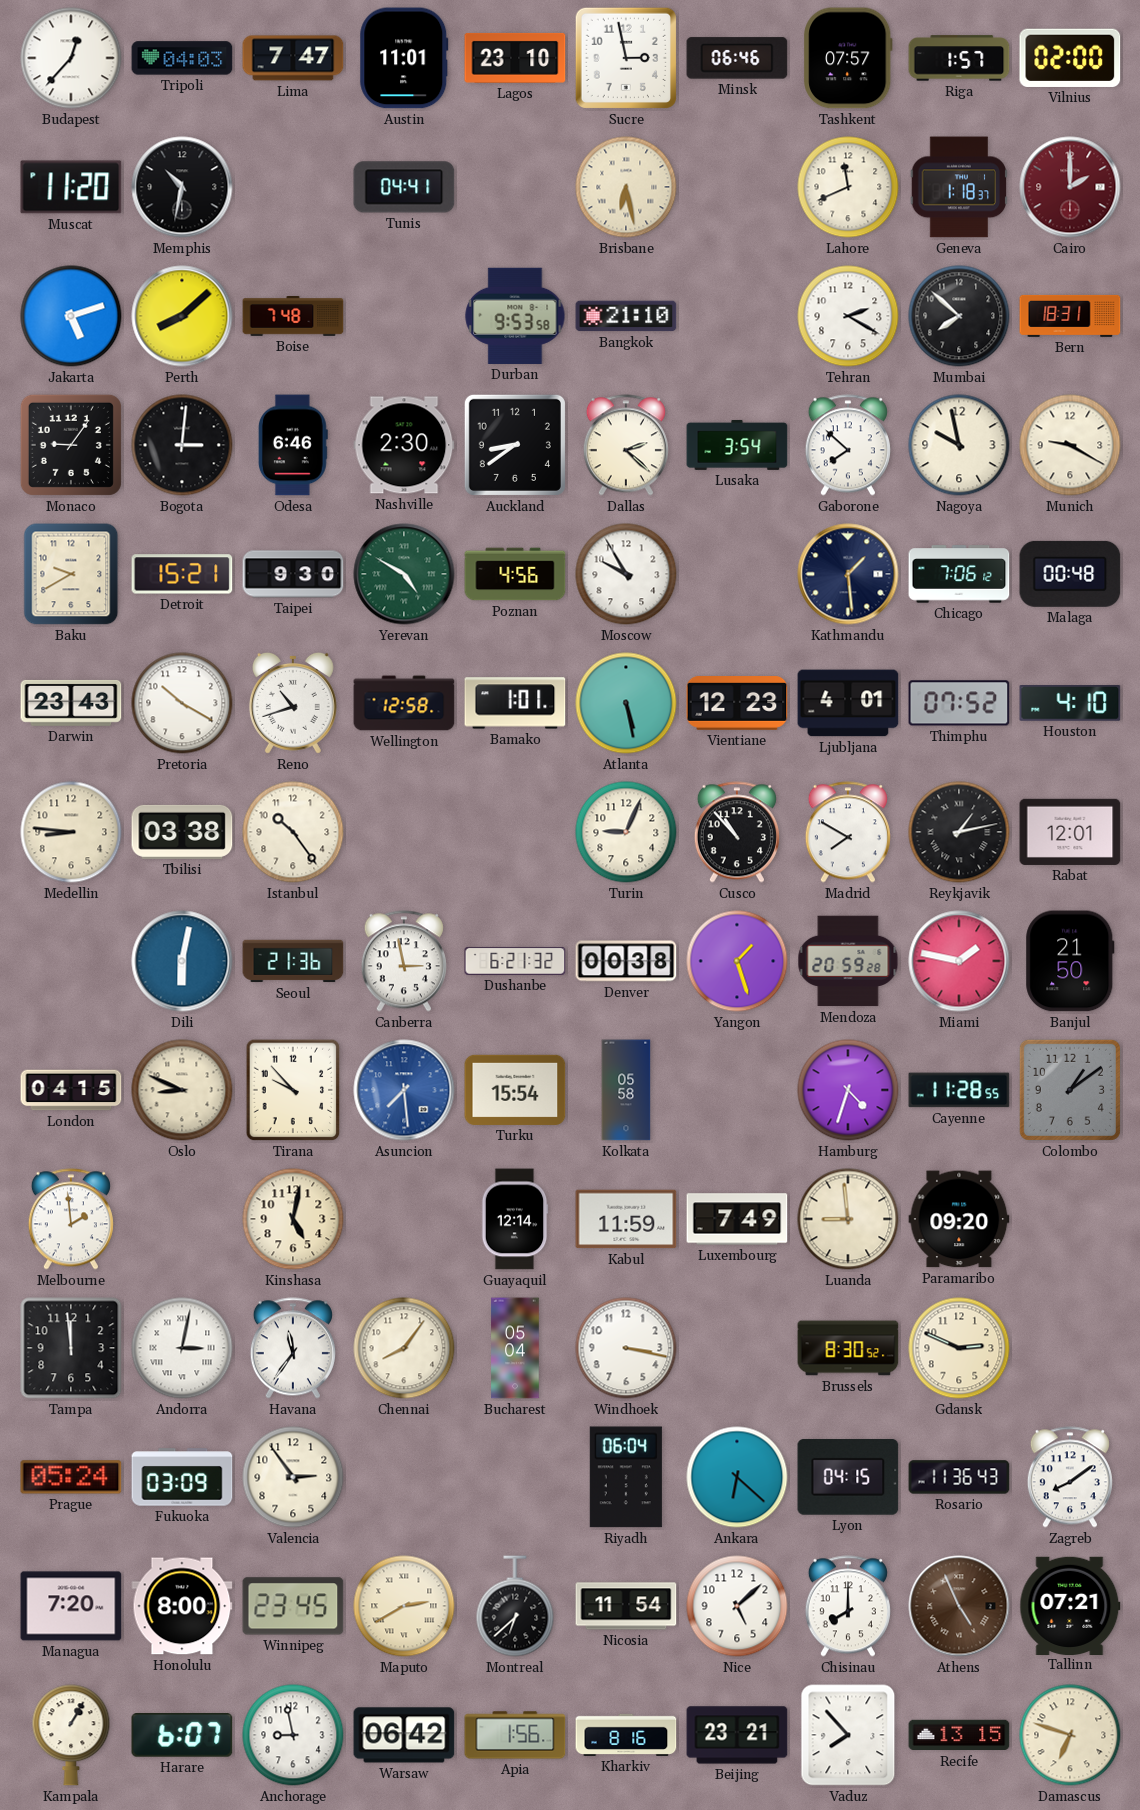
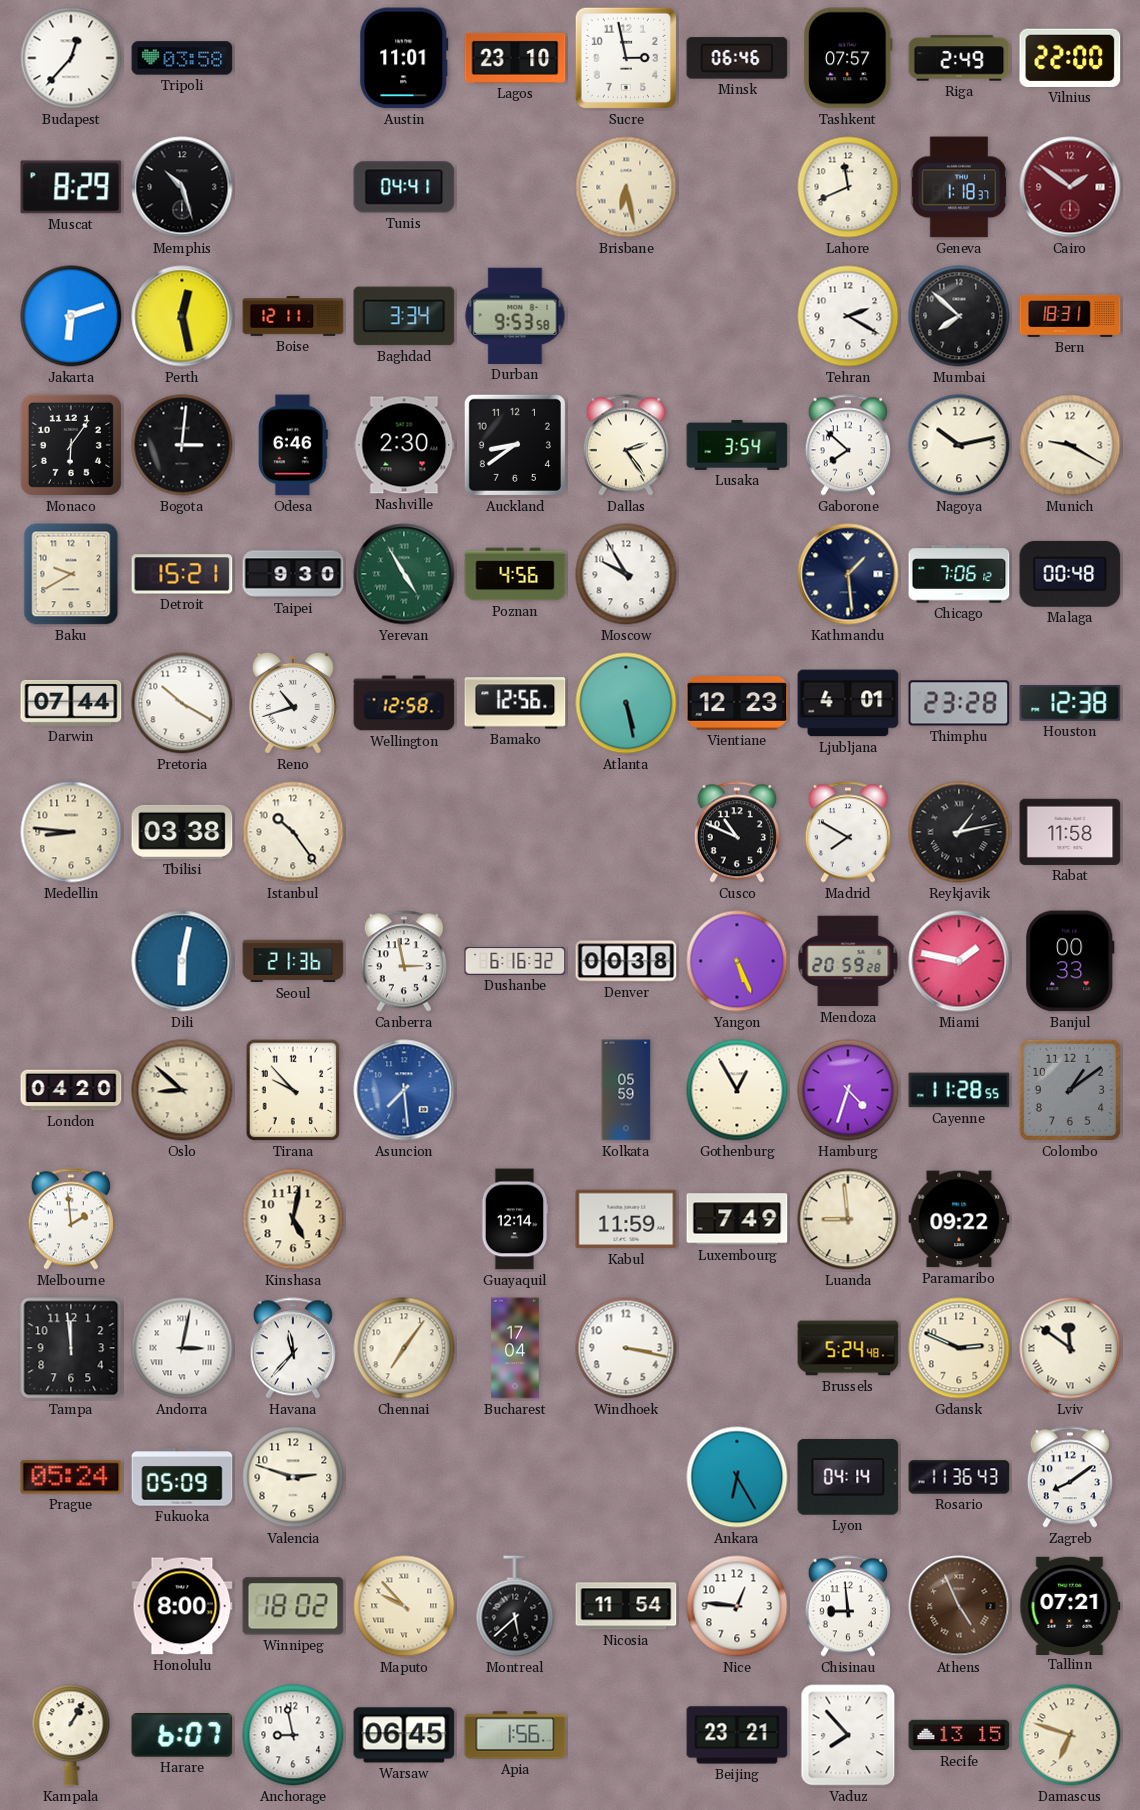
Tripoli: 04:03 -> 03:58
Lima: 7:47 -> none
Riga: 1:57 -> 2:49
Vilnius: 02:00 -> 22:00
Muscat: 11:20 -> 8:29
Memphis: 10:32 -> 10:27
Cairo: 2:00 -> 1:51
Jakarta: 5:12 -> 6:12
Perth: 8:08 -> 12:28
Boise: 7:48 -> 12:11
Baghdad: none -> 3:34
Bangkok: 21:10 -> none
Monaco: 9:06 -> 6:06
Dallas: 2:22 -> 2:24
Nagoya: 9:58 -> 10:13
Yerevan: 4:50 -> 4:55
Darwin: 23:43 -> 07:44
Bamako: 1:01 -> 12:56
Thimphu: 07:52 -> 23:28
Houston: 4:10 -> 12:38
Turin: 9:04 -> none
Cusco: 10:53 -> 10:49
Rabat: 12:01 -> 11:58
Dushanbe: 6:21 -> 6:16
Yangon: 1:27 -> 5:26
Banjul: 21:50 -> 00:33
London: 04:15 -> 04:20
Oslo: 8:49 -> 8:52
Turku: 15:54 -> none
Kolkata: 05:58 -> 05:59
Gothenburg: none -> 12:55
Paramaribo: 09:20 -> 09:22
Havana: 11:36 -> 11:37
Chennai: 8:06 -> 7:06
Bucharest: 05:04 -> 17:04
Brussels: 8:30 -> 5:24
Lviv: none -> 11:51
Fukuoka: 03:09 -> 05:09
Valencia: 2:54 -> 2:48
Riyadh: 06:04 -> none
Ankara: 6:22 -> 6:25
Lyon: 04:15 -> 04:14
Managua: 7:20 -> none
Winnipeg: 23:45 -> 18:02
Maputo: 2:40 -> 9:53
Montreal: 6:38 -> 5:38
Nice: 5:08 -> 12:46
Chisinau: 8:00 -> 8:59
Warsaw: 06:42 -> 06:45
Kharkiv: 8:16 -> none
